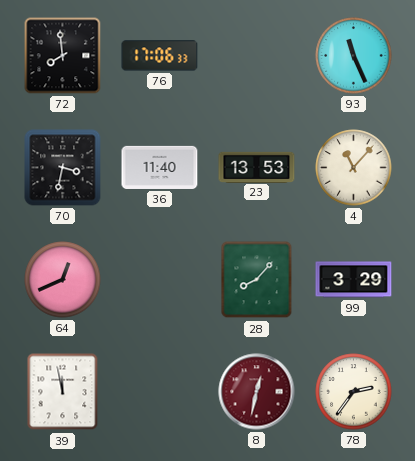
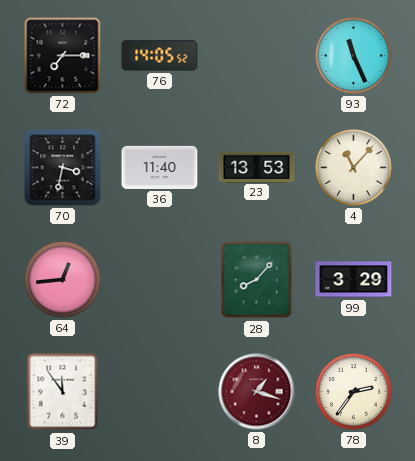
72: 7:59 -> 7:15
76: 17:06 -> 14:05
64: 12:41 -> 12:44
39: 11:58 -> 11:54
8: 12:32 -> 1:18
